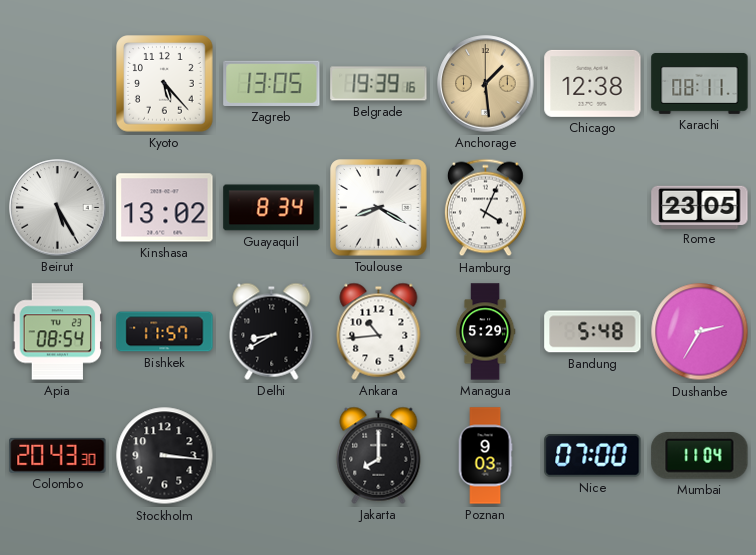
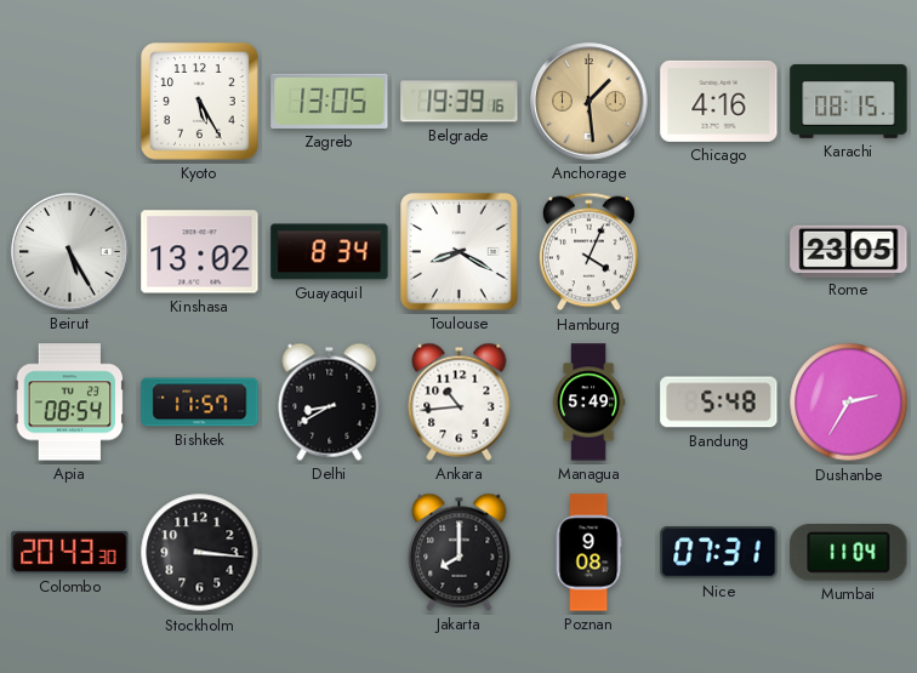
Kyoto: 5:23 -> 5:25
Chicago: 12:38 -> 4:16
Karachi: 08:11 -> 08:15
Managua: 5:29 -> 5:49
Poznan: 9:03 -> 9:08
Nice: 07:00 -> 07:31
